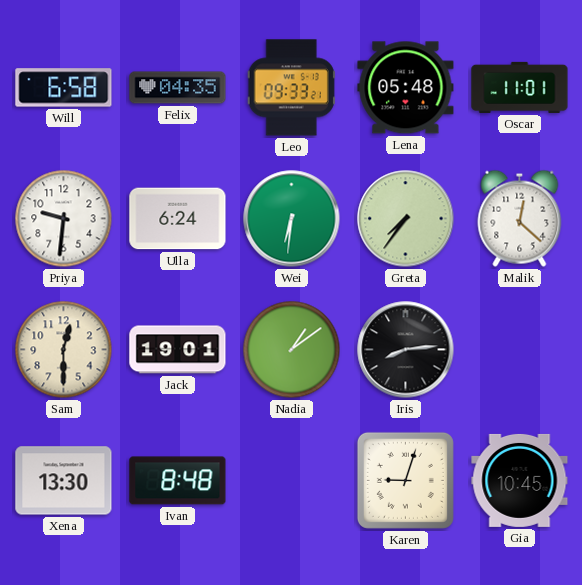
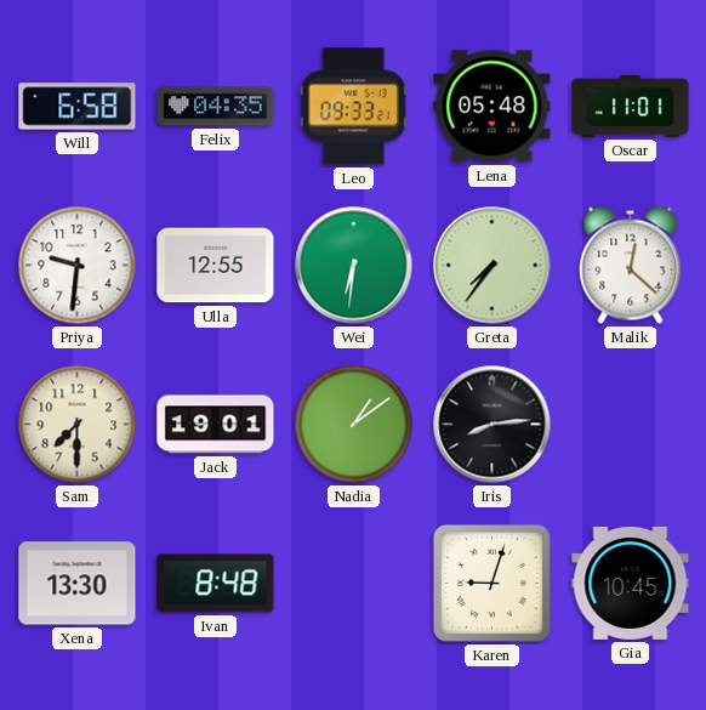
Ulla: 6:24 -> 12:55
Sam: 12:30 -> 7:30
